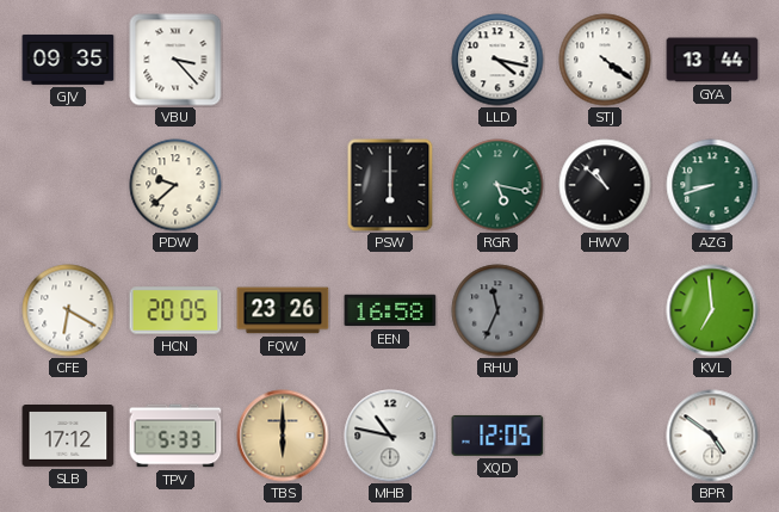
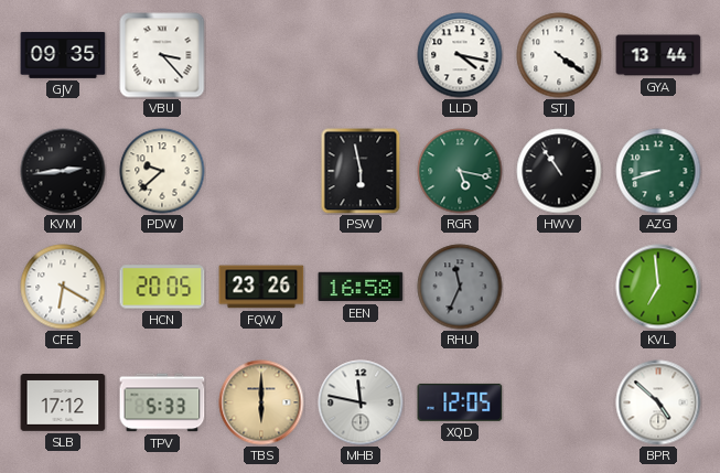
KVM: none -> 2:44
PSW: 6:00 -> 5:58
HWV: 10:52 -> 10:54
MHB: 10:47 -> 11:47
BPR: 4:51 -> 4:52
